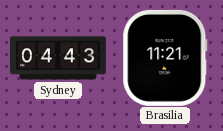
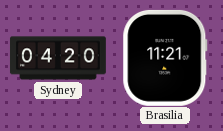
Sydney: 04:43 -> 04:20
